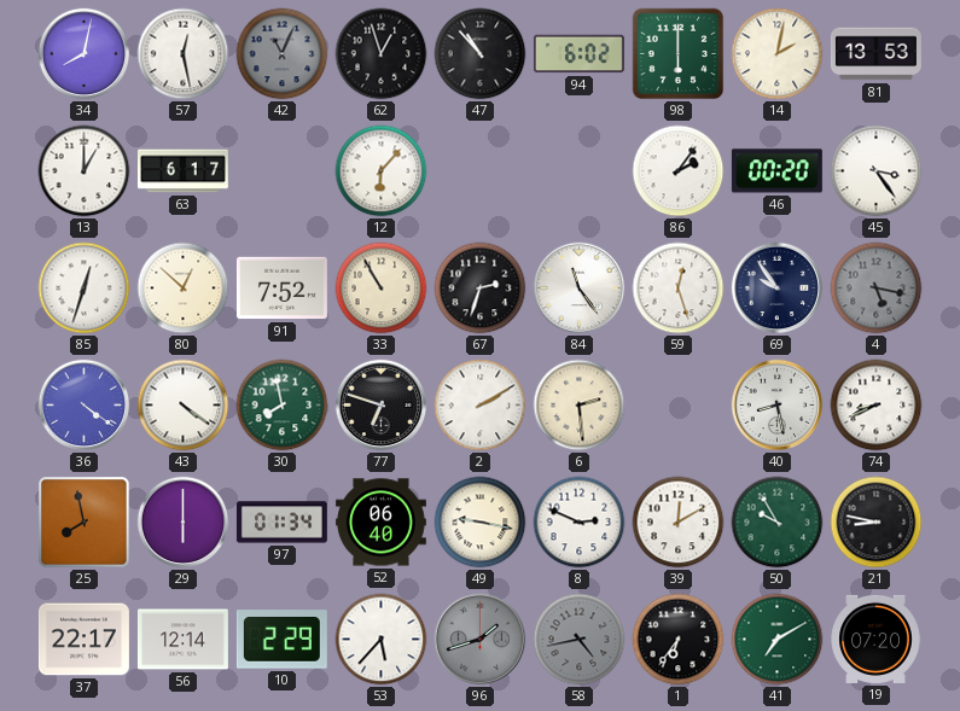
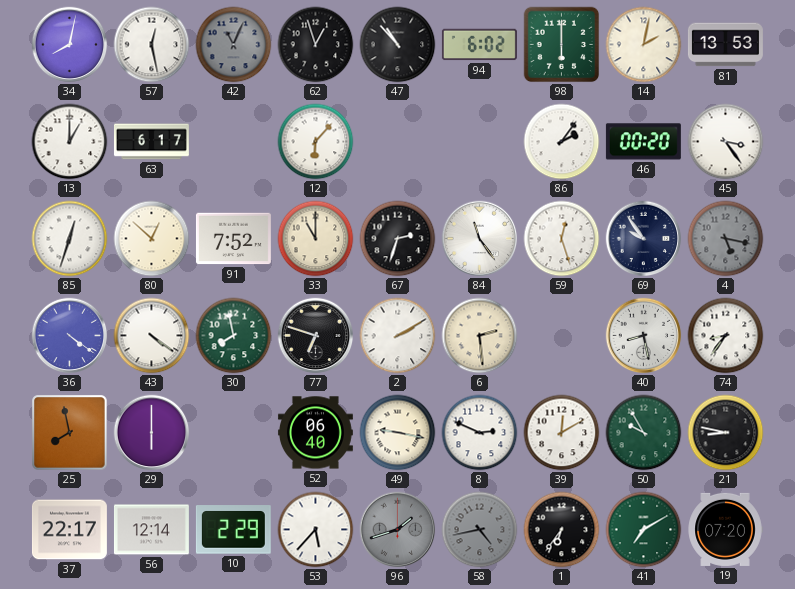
33: 10:55 -> 11:00
74: 8:41 -> 8:36
97: 01:34 -> none
